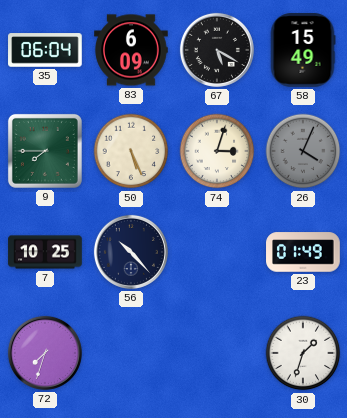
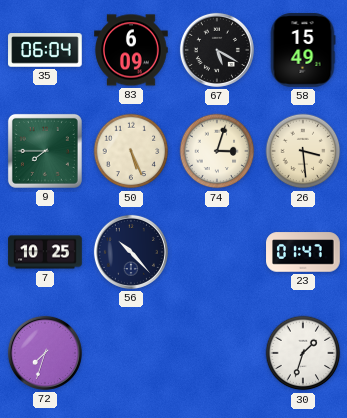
26: 4:04 -> 3:29
26 dial: grey -> cream
23: 01:49 -> 01:47
